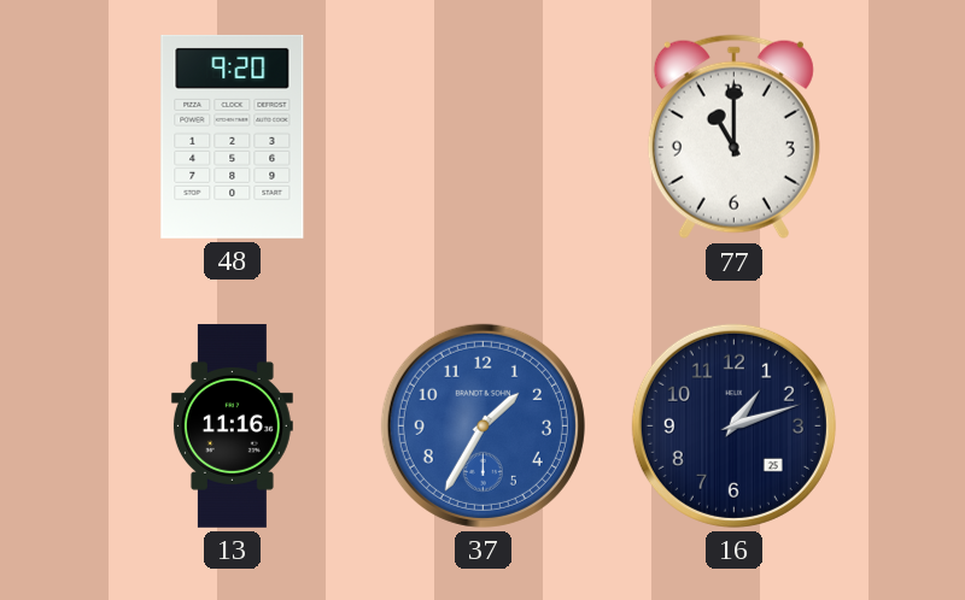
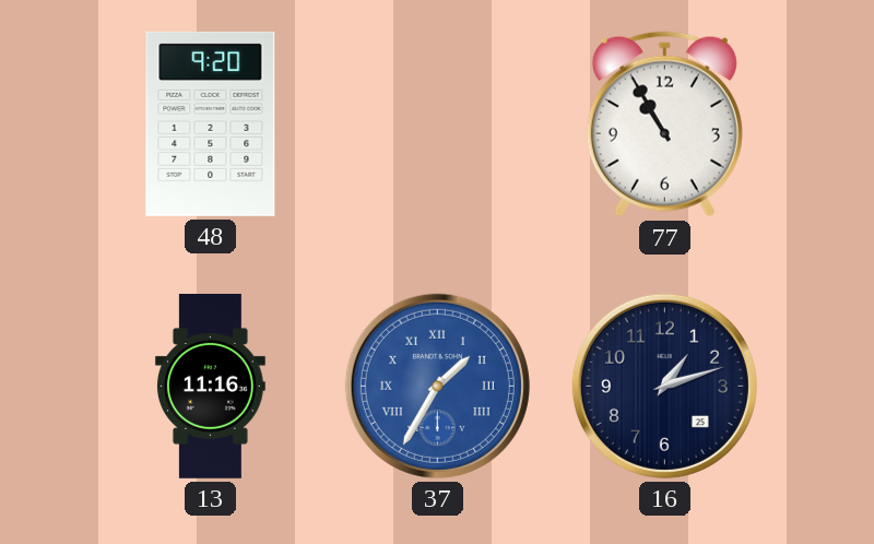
77: 11:00 -> 10:55
37 numerals: Arabic -> Roman
